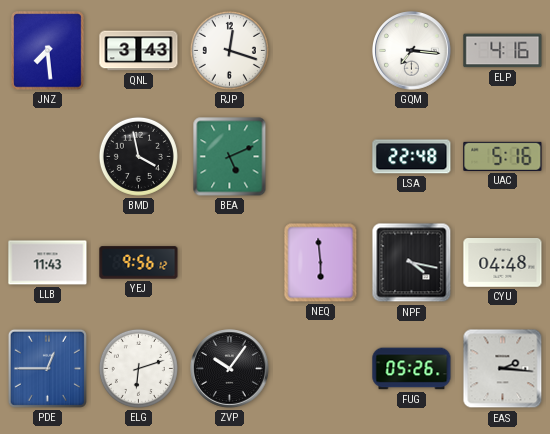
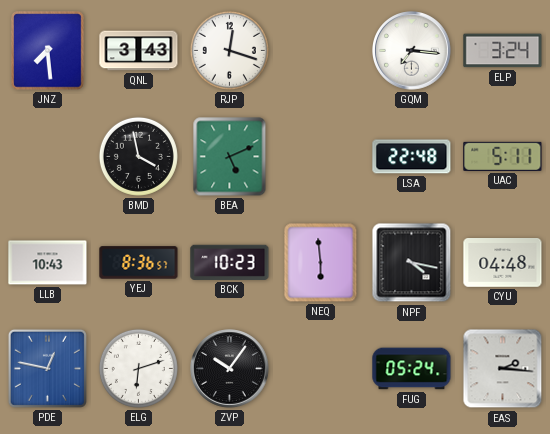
ELP: 4:16 -> 3:24
UAC: 5:16 -> 5:11
LLB: 11:43 -> 10:43
YEJ: 9:56 -> 8:36
BCK: none -> 10:23
PDE: 12:45 -> 12:47
FUG: 05:26 -> 05:24
